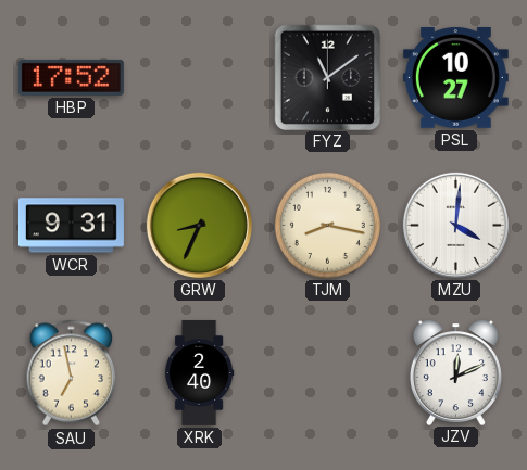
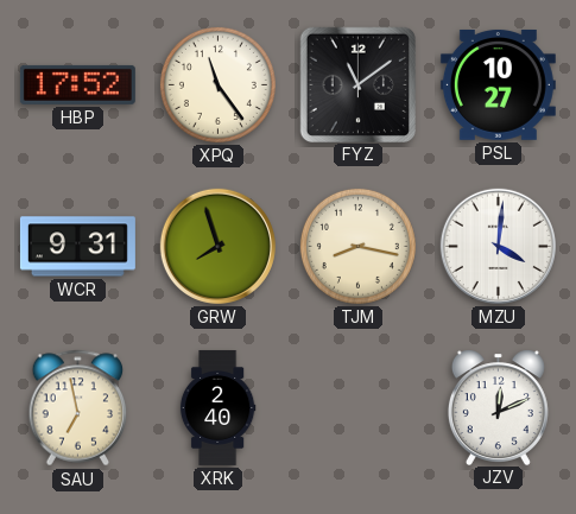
XPQ: none -> 11:24
GRW: 8:34 -> 7:57
